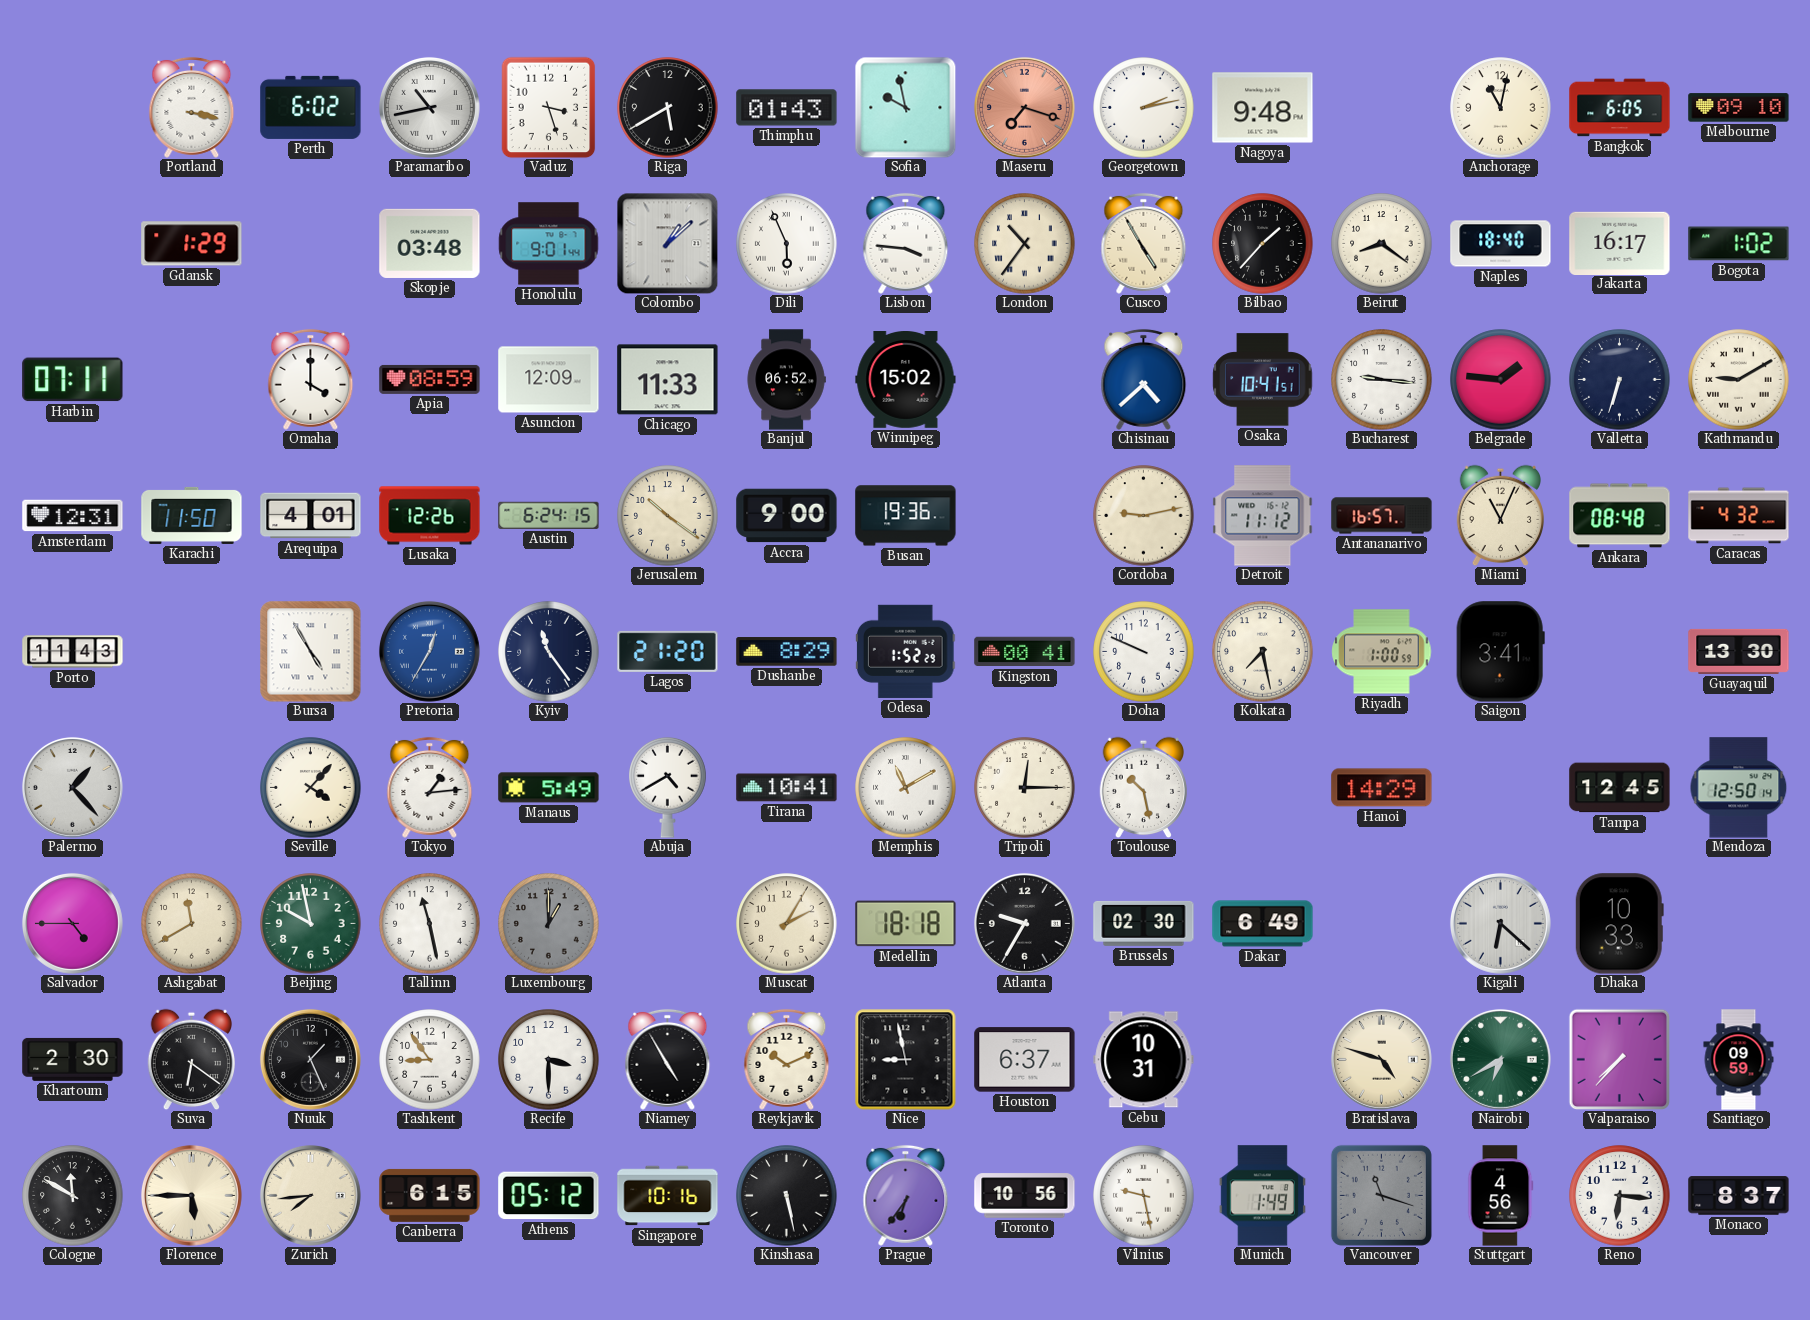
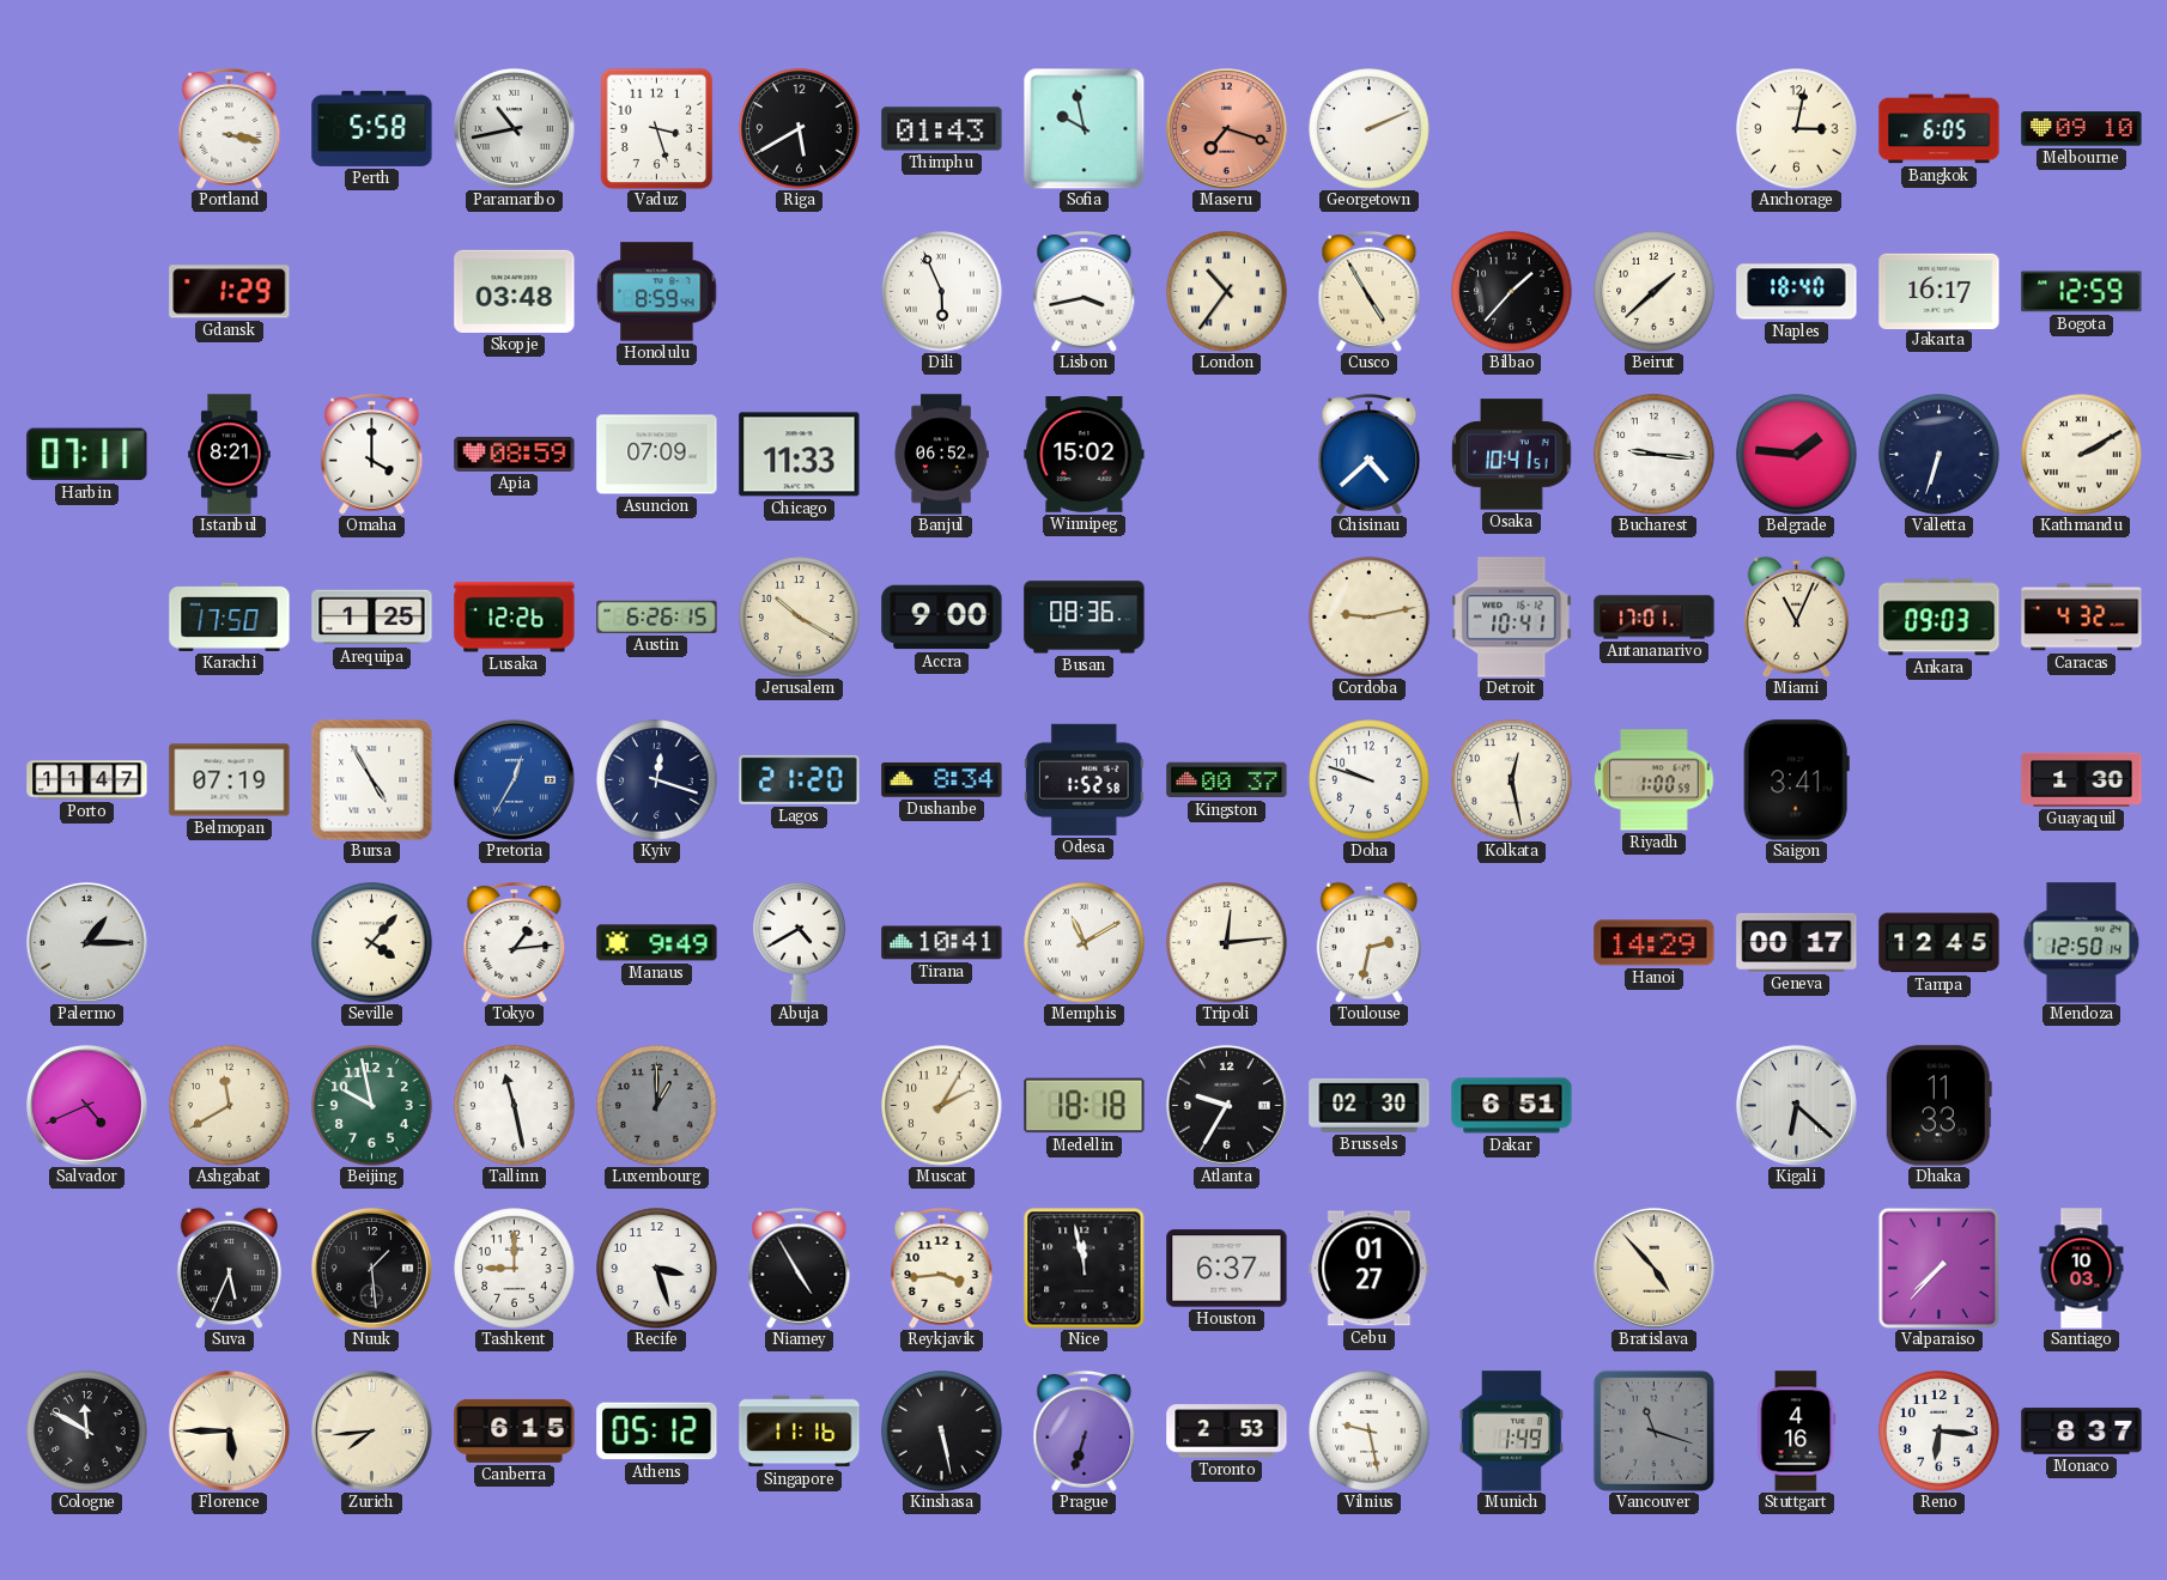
Perth: 6:02 -> 5:58
Georgetown: 2:13 -> 2:11
Nagoya: 9:48 -> none
Anchorage: 11:02 -> 3:02
Honolulu: 9:01 -> 8:59
Colombo: 1:08 -> none
Lisbon: 3:46 -> 3:43
Beirut: 8:21 -> 1:38
Bogota: 1:02 -> 12:59
Istanbul: none -> 8:21
Asuncion: 12:09 -> 07:09
Kathmandu: 9:10 -> 2:10
Amsterdam: 12:31 -> none
Karachi: 11:50 -> 17:50
Arequipa: 4:01 -> 1:25
Austin: 6:24 -> 6:26
Jerusalem: 10:21 -> 10:20
Busan: 19:36 -> 08:36
Detroit: 11:12 -> 10:41
Antananarivo: 16:57 -> 17:01
Ankara: 08:48 -> 09:03
Porto: 11:43 -> 11:47
Belmopan: none -> 07:19
Kyiv: 11:24 -> 12:18
Dushanbe: 8:29 -> 8:34
Odesa: 1:52:29 -> 1:52:58
Kingston: 00:41 -> 00:37
Doha: 9:49 -> 9:48
Kolkata: 7:28 -> 12:28
Guayaquil: 13:30 -> 1:30
Palermo: 1:23 -> 1:15
Manaus: 5:49 -> 9:49
Tripoli: 12:15 -> 12:14
Toulouse: 10:28 -> 2:32
Geneva: none -> 00:17
Salvador: 4:45 -> 4:41
Dakar: 6:49 -> 6:51
Dhaka: 10:33 -> 11:33
Khartoum: 2:30 -> none
Suva: 6:21 -> 5:34
Nuuk: 1:26 -> 1:29
Tashkent: 8:54 -> 9:00
Recife: 3:30 -> 3:27
Reykjavik: 10:11 -> 3:44
Nice: 8:58 -> 11:58
Cebu: 10:31 -> 01:27
Bratislava: 4:48 -> 4:53
Nairobi: 6:40 -> none
Santiago: 09:59 -> 10:03
Singapore: 10:16 -> 11:16
Prague: 6:36 -> 6:33
Toronto: 10:56 -> 2:53
Stuttgart: 4:56 -> 4:16
